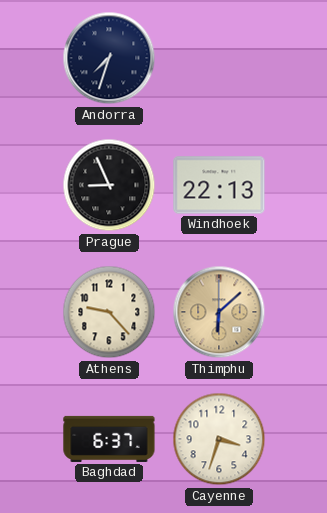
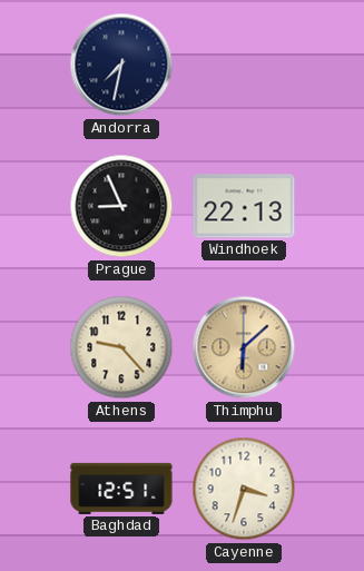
Andorra: 7:33 -> 7:32
Baghdad: 6:37 -> 12:51
